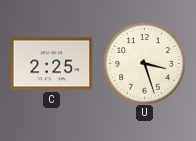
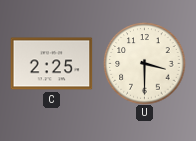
U: 3:27 -> 3:30
